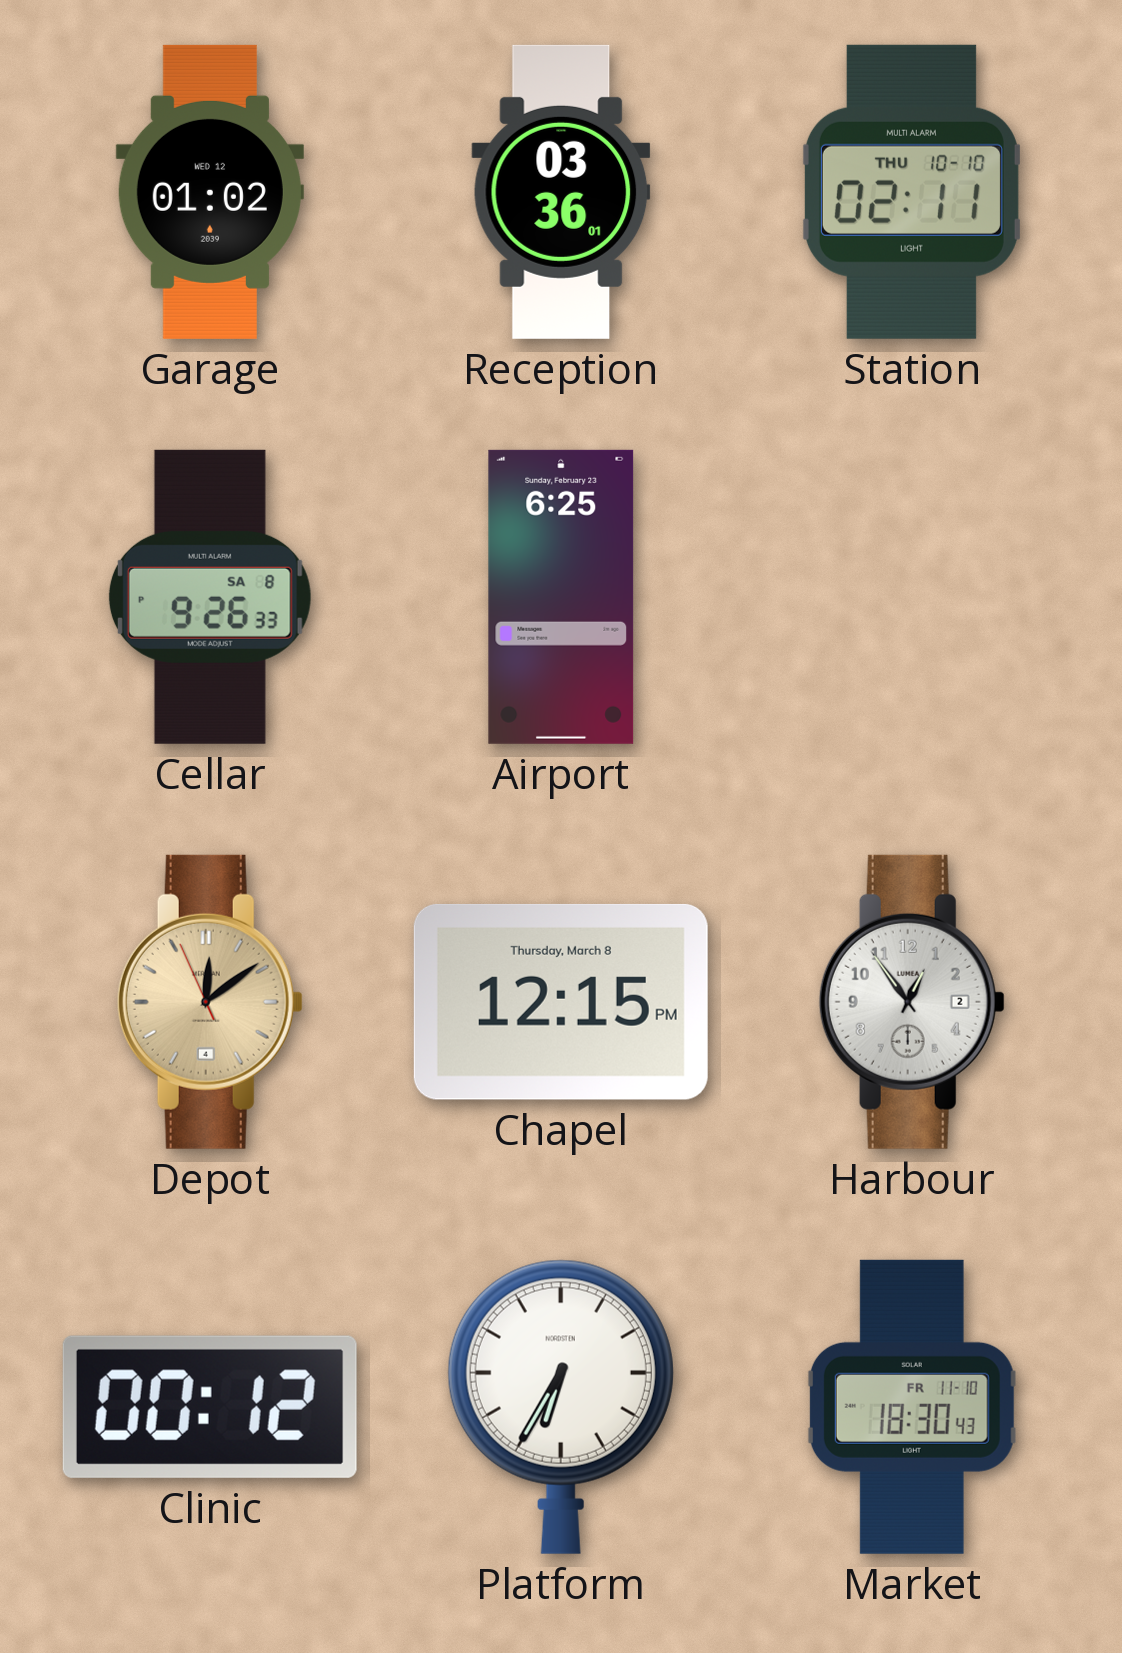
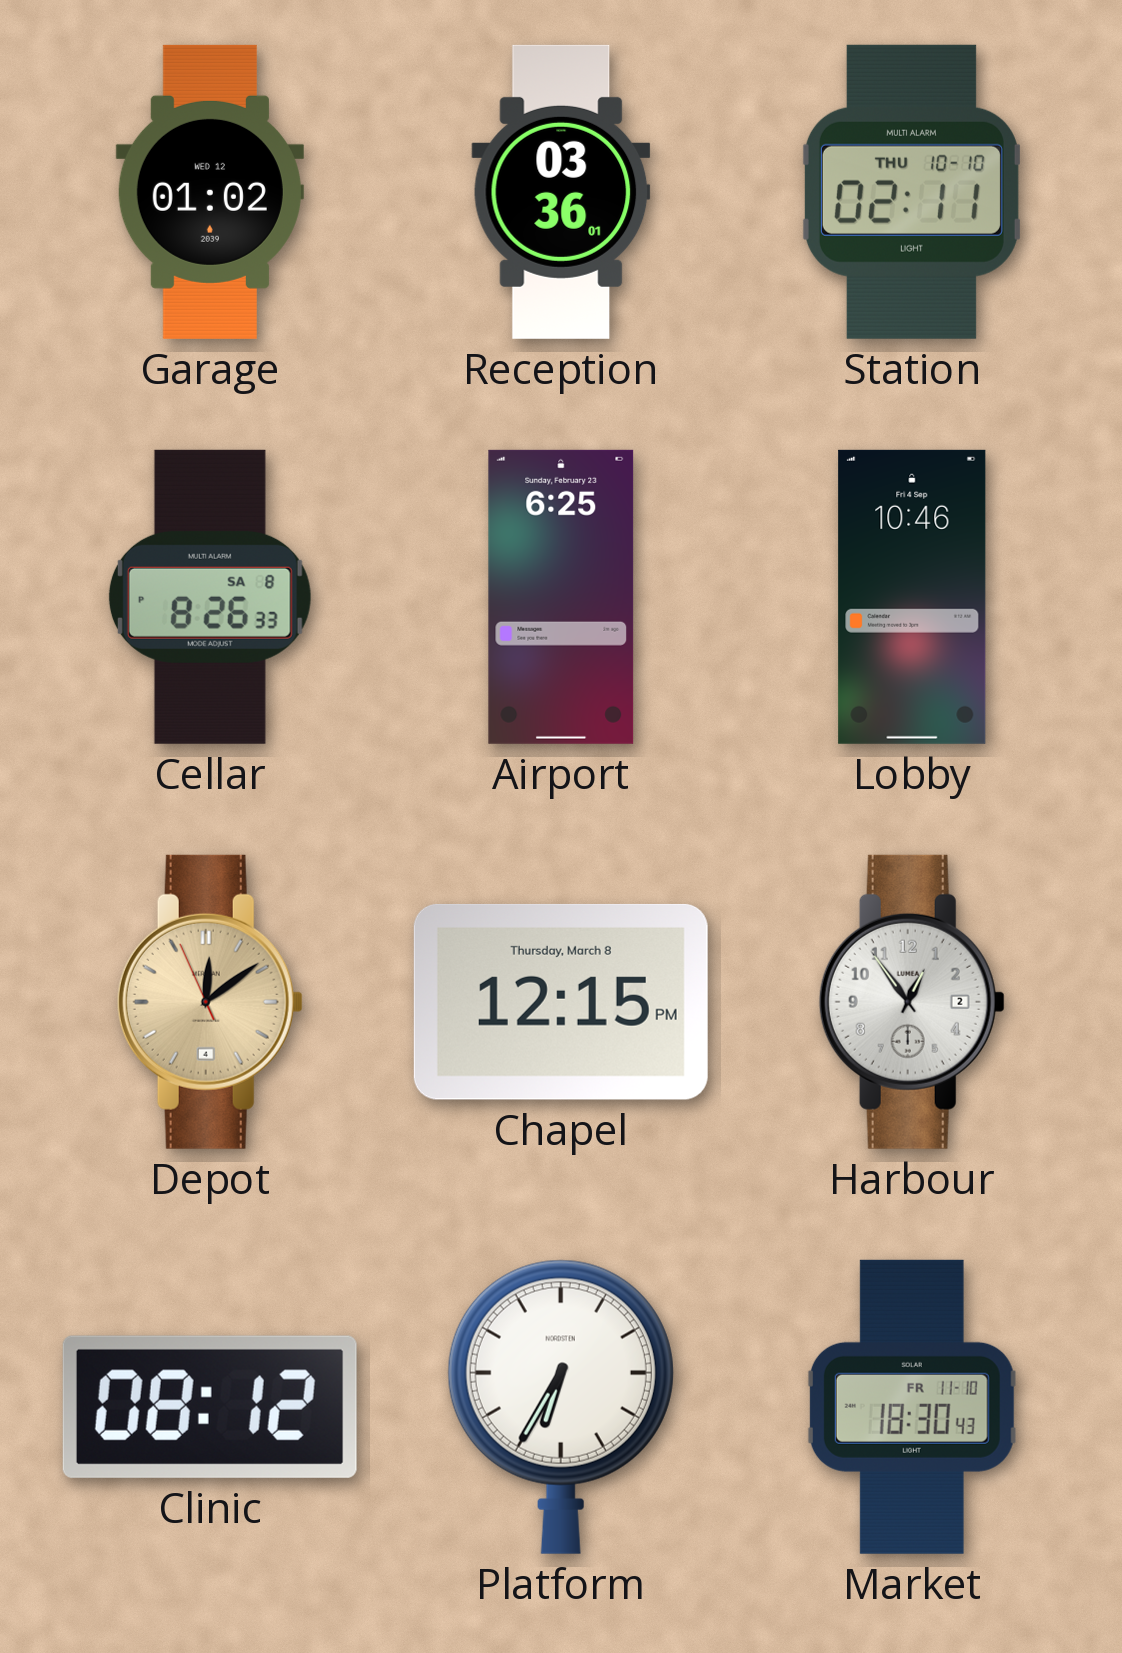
Cellar: 9:26 -> 8:26
Lobby: none -> 10:46
Clinic: 00:12 -> 08:12
